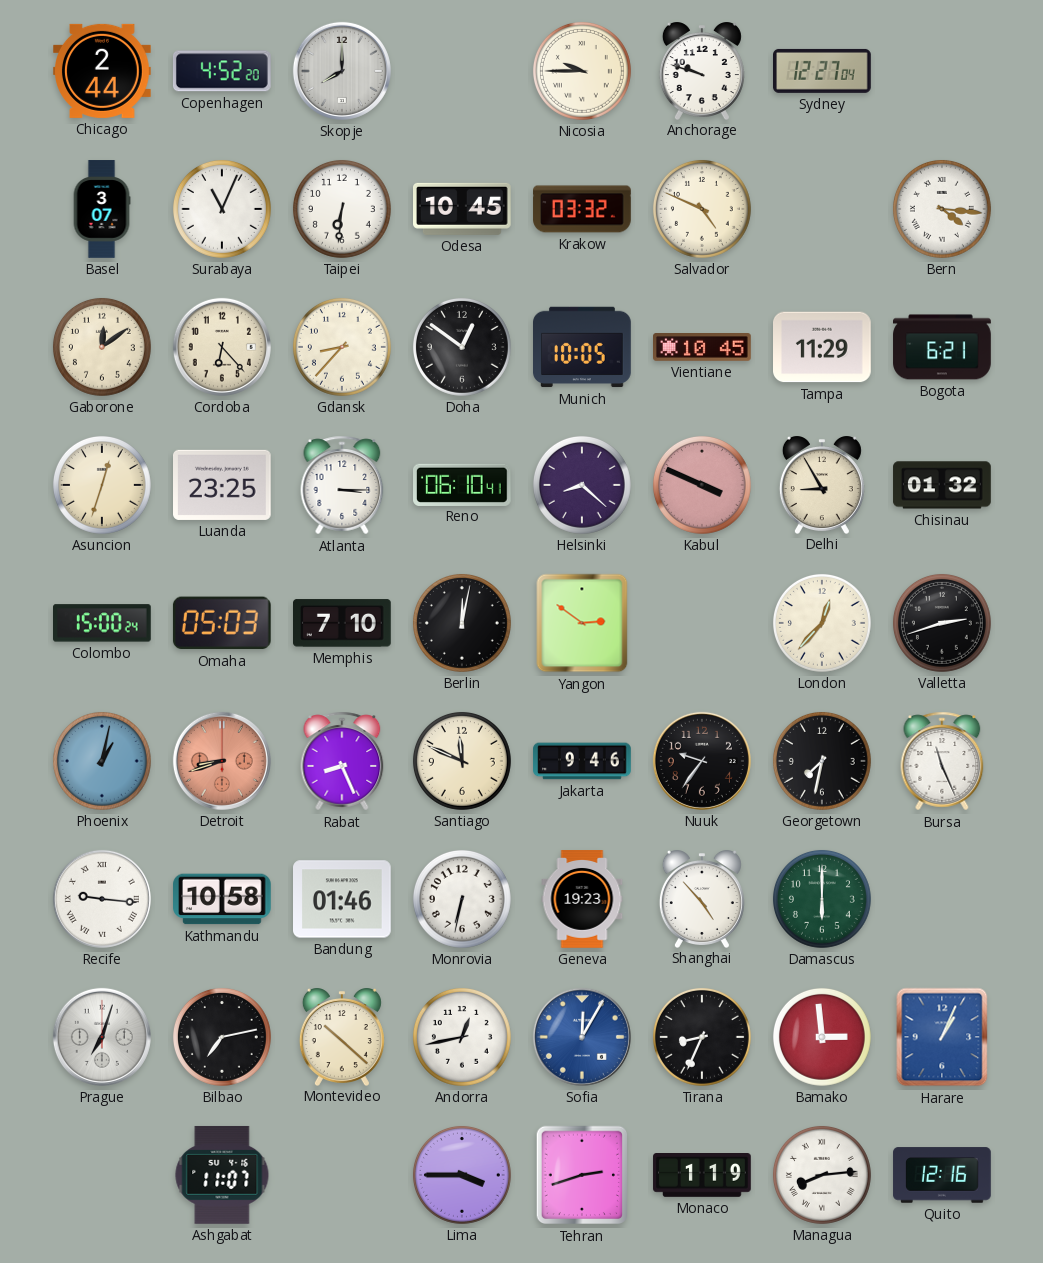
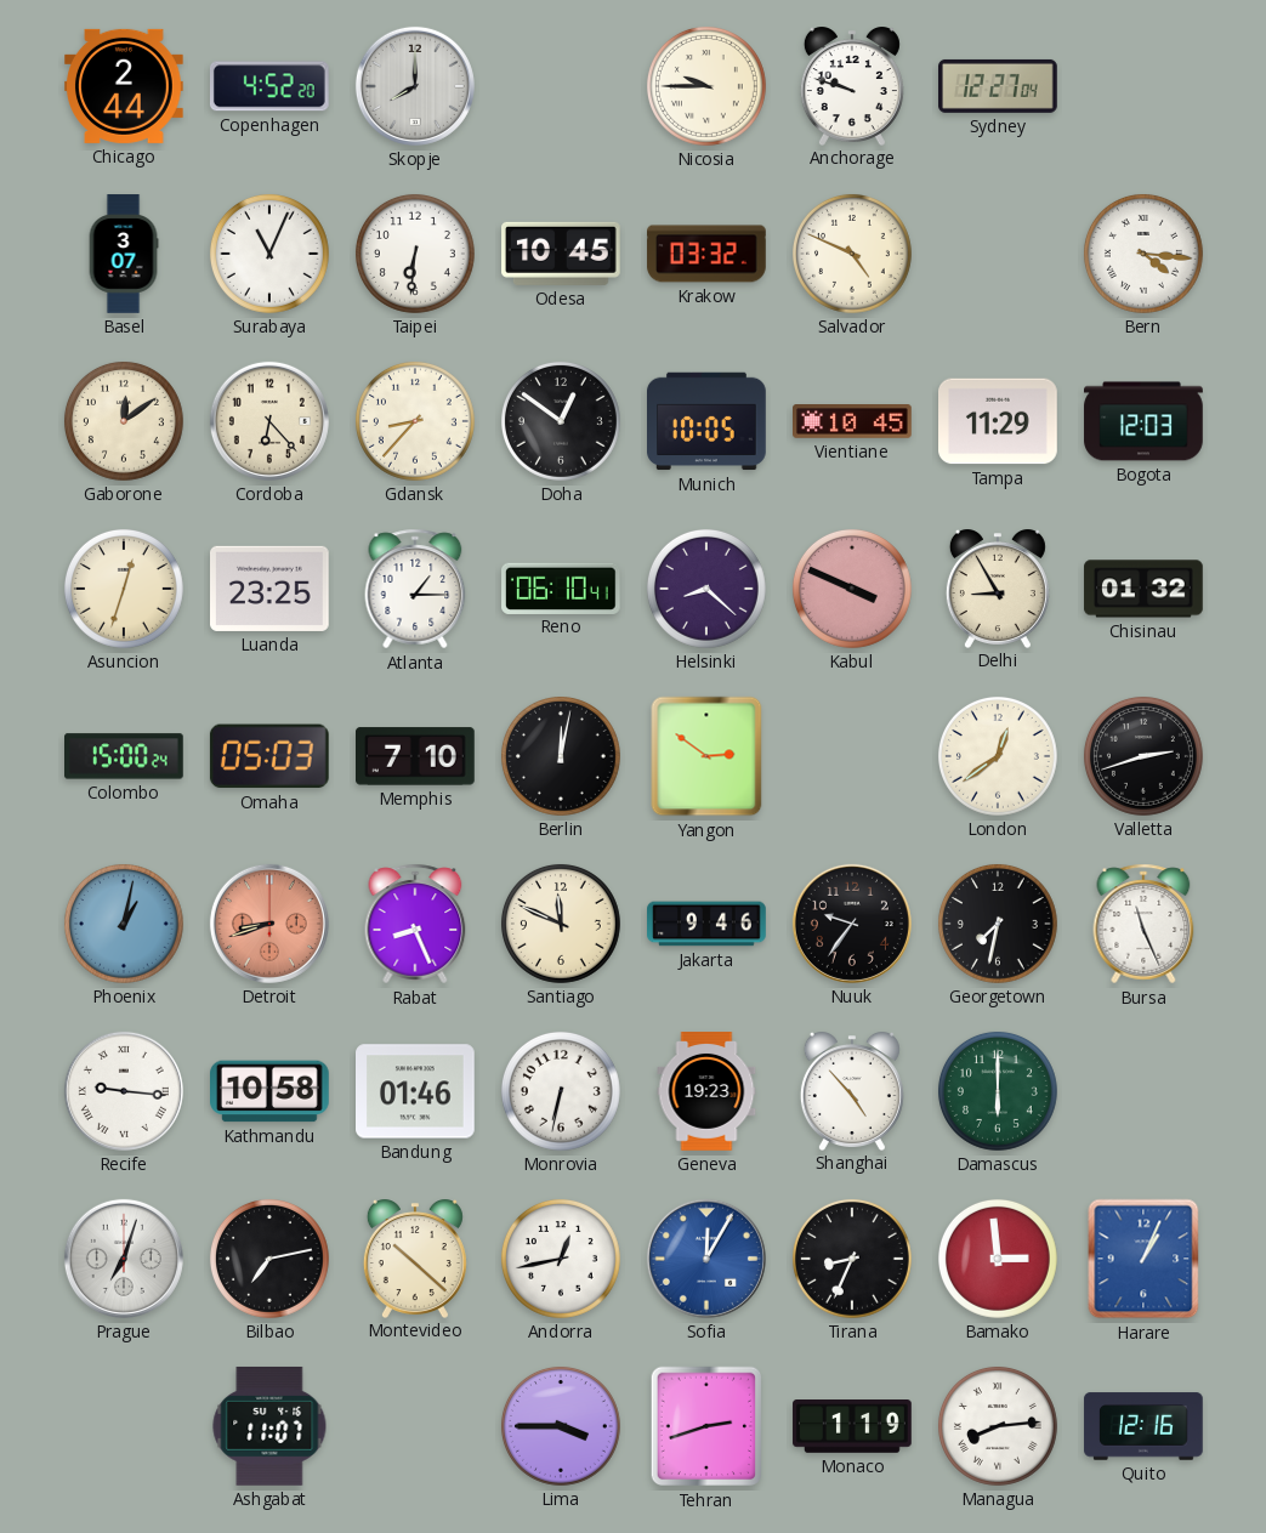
Bogota: 6:21 -> 12:03
Atlanta: 3:15 -> 1:15
London: 12:37 -> 12:39
